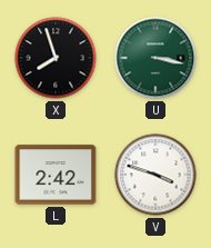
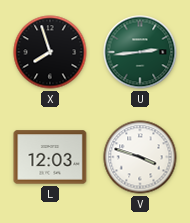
U: 3:17 -> 2:44
L: 2:42 -> 12:03
